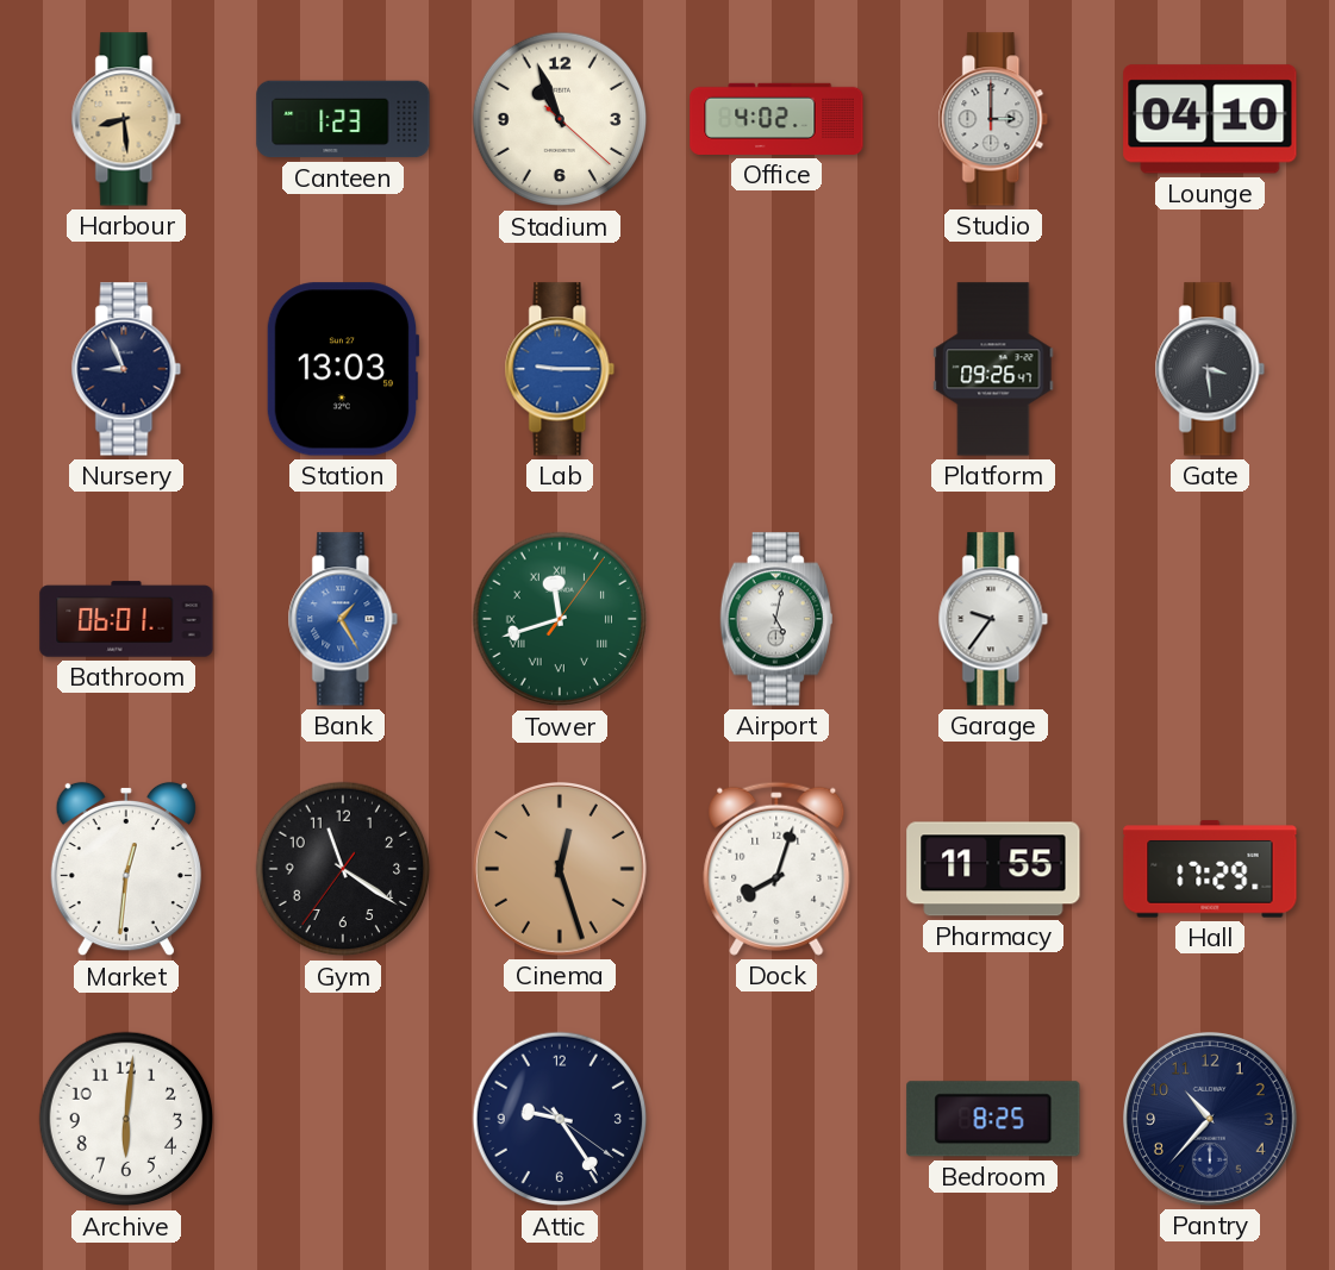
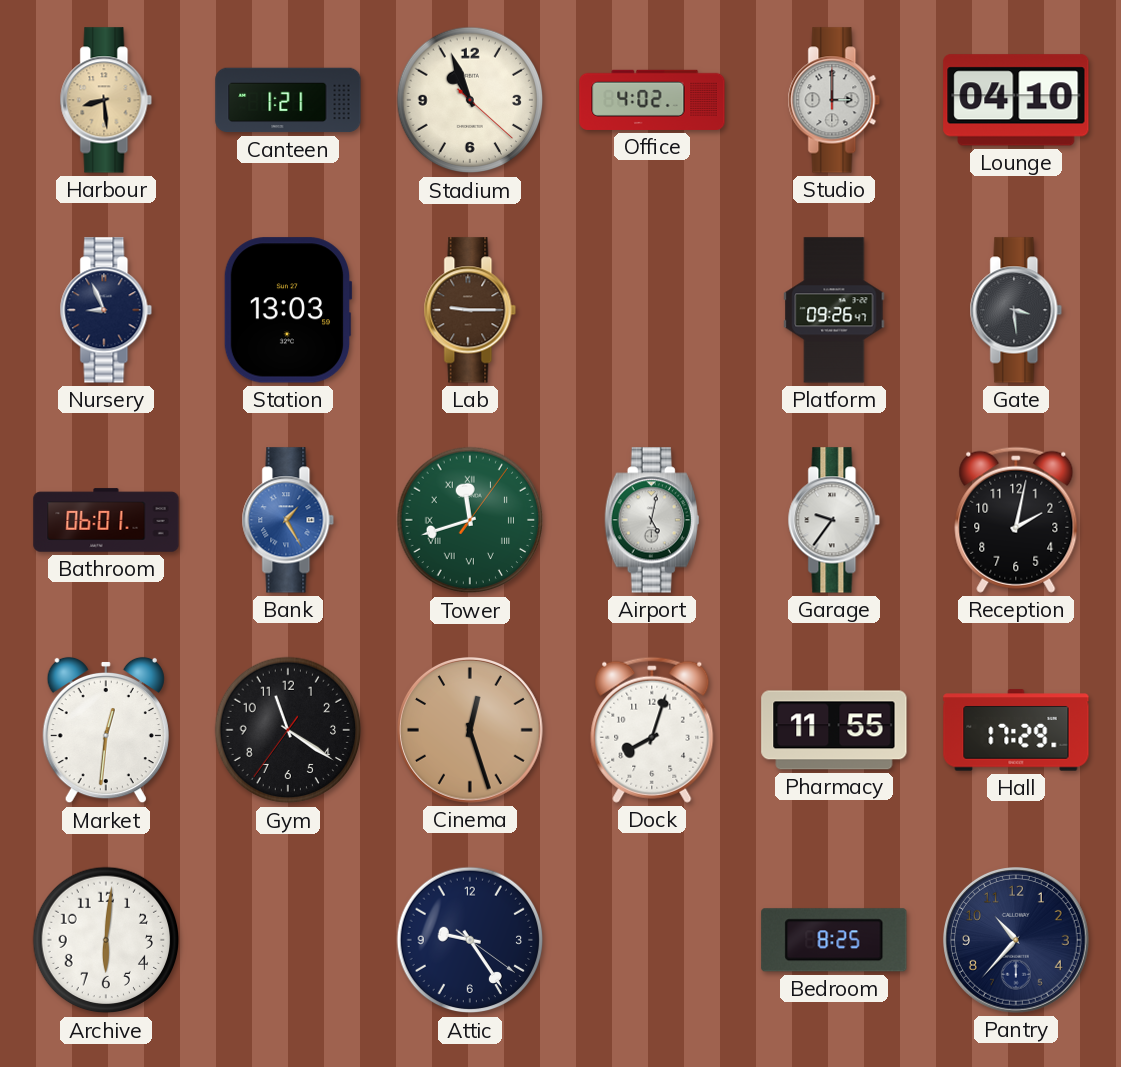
Canteen: 1:23 -> 1:21
Lab dial: blue -> brown
Reception: none -> 2:02
